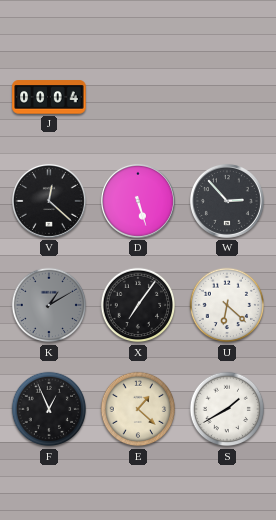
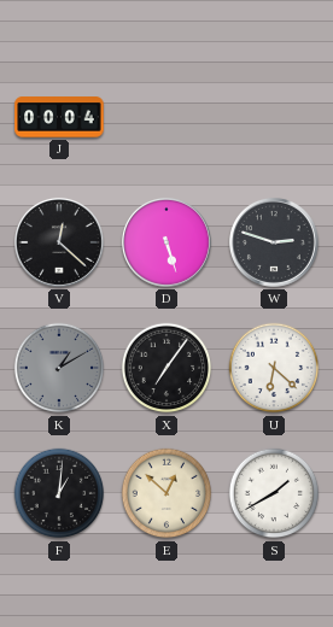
W: 2:53 -> 2:48
F: 12:56 -> 1:01
E: 1:22 -> 12:52
